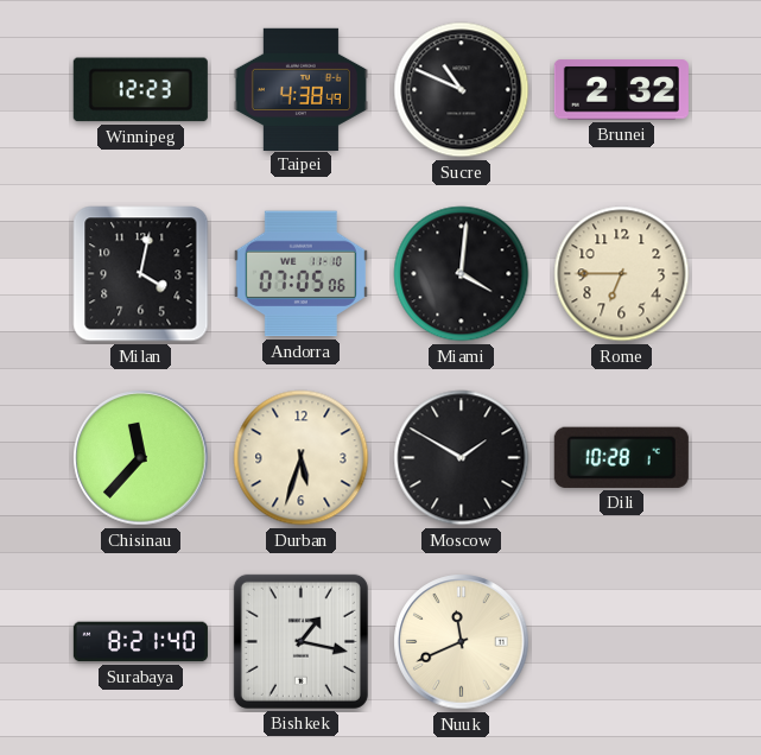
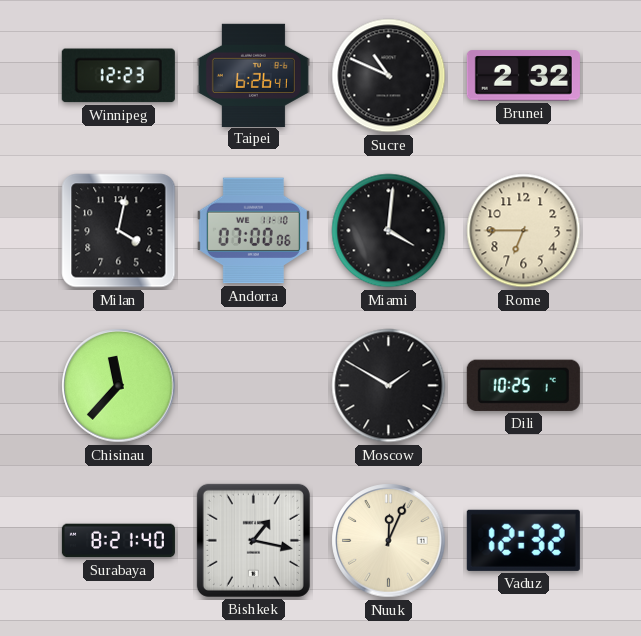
Taipei: 4:38 -> 6:26
Andorra: 07:05 -> 07:00
Durban: 5:33 -> none
Dili: 10:28 -> 10:25
Nuuk: 11:41 -> 12:04
Vaduz: none -> 12:32
